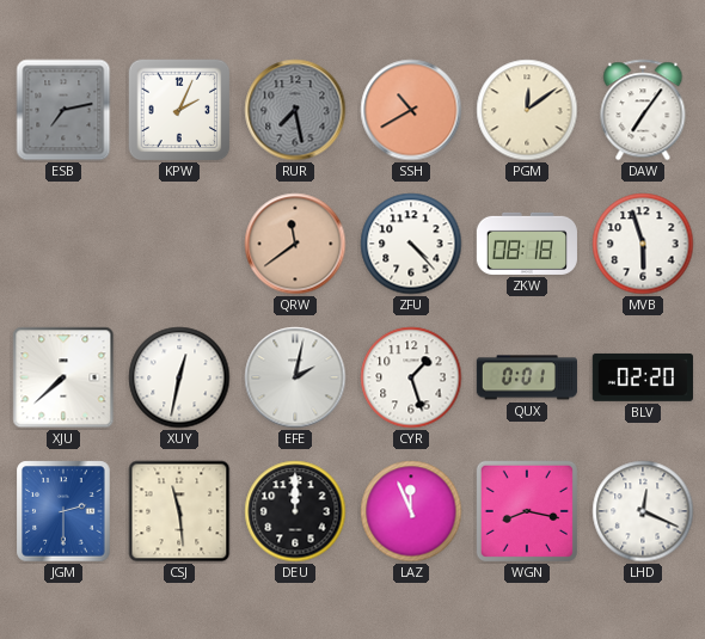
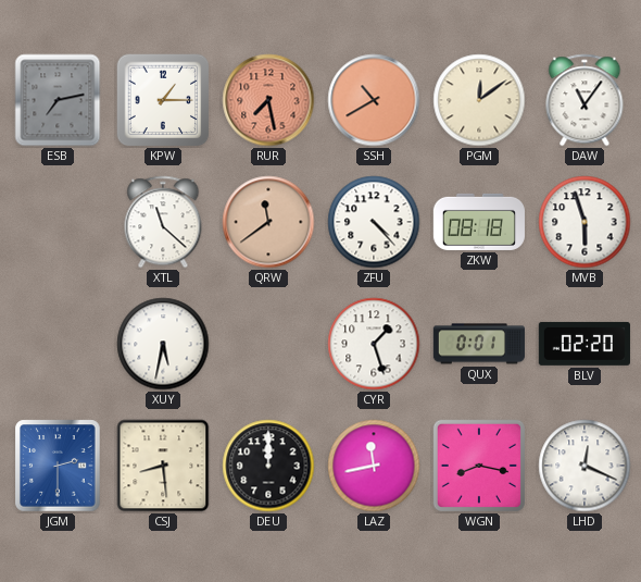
KPW: 2:04 -> 1:15
RUR dial: grey -> salmon
DAW: 7:06 -> 11:06
XTL: none -> 11:22
XJU: 7:38 -> none
XUY: 12:32 -> 5:32
EFE: 2:02 -> none
CSJ: 11:29 -> 8:29
LAZ: 11:56 -> 11:43
